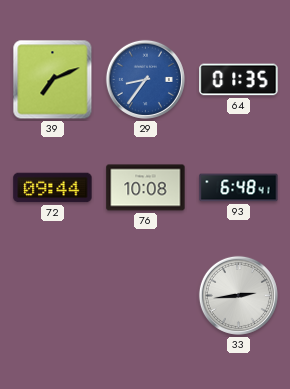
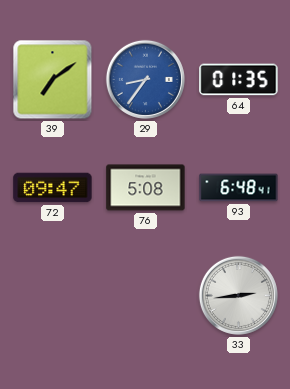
39: 7:11 -> 7:09
72: 09:44 -> 09:47
76: 10:08 -> 5:08
